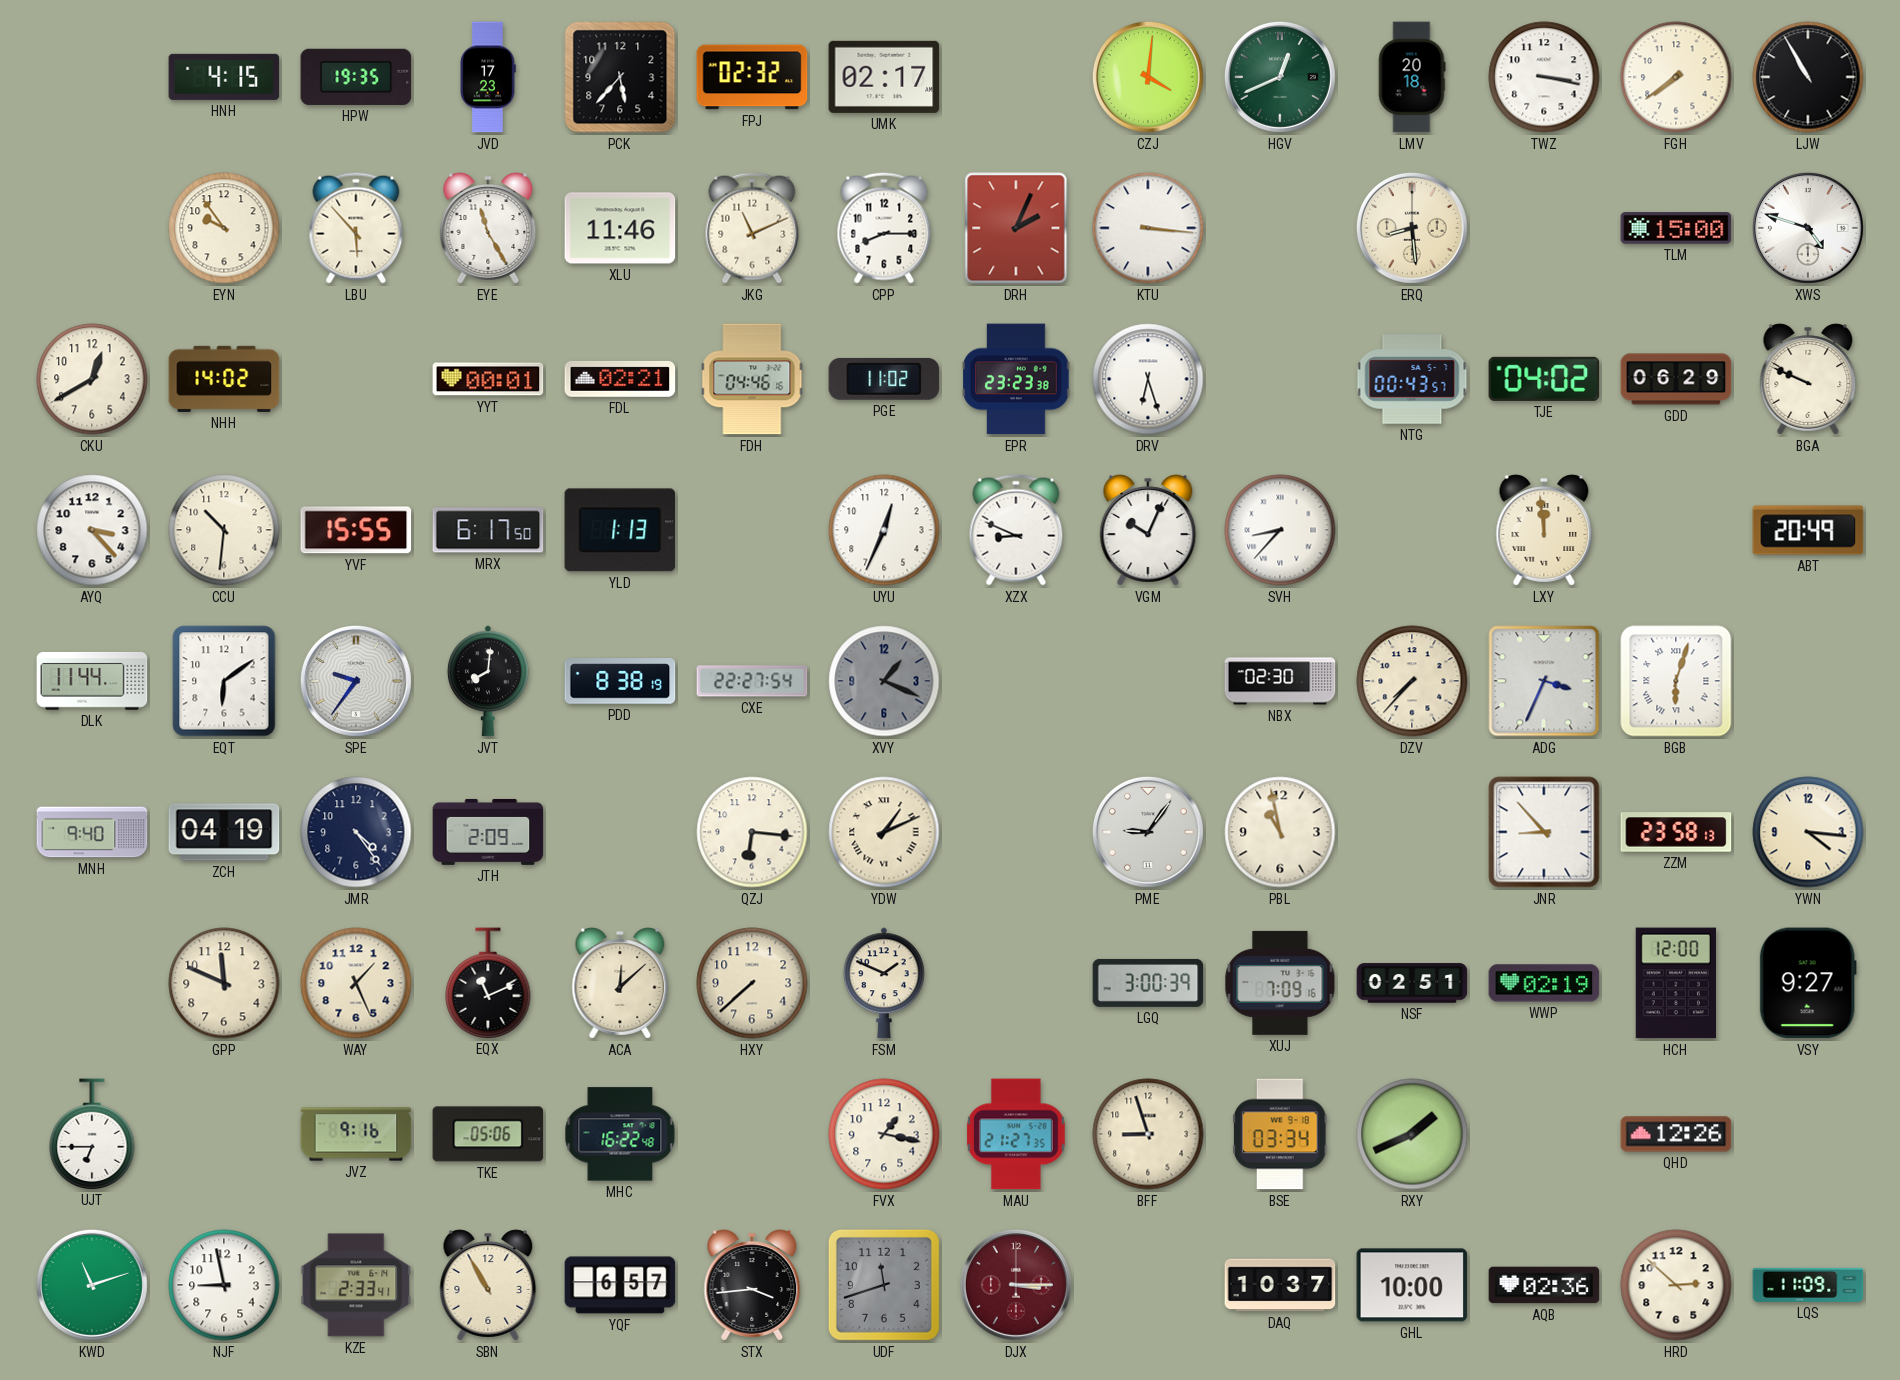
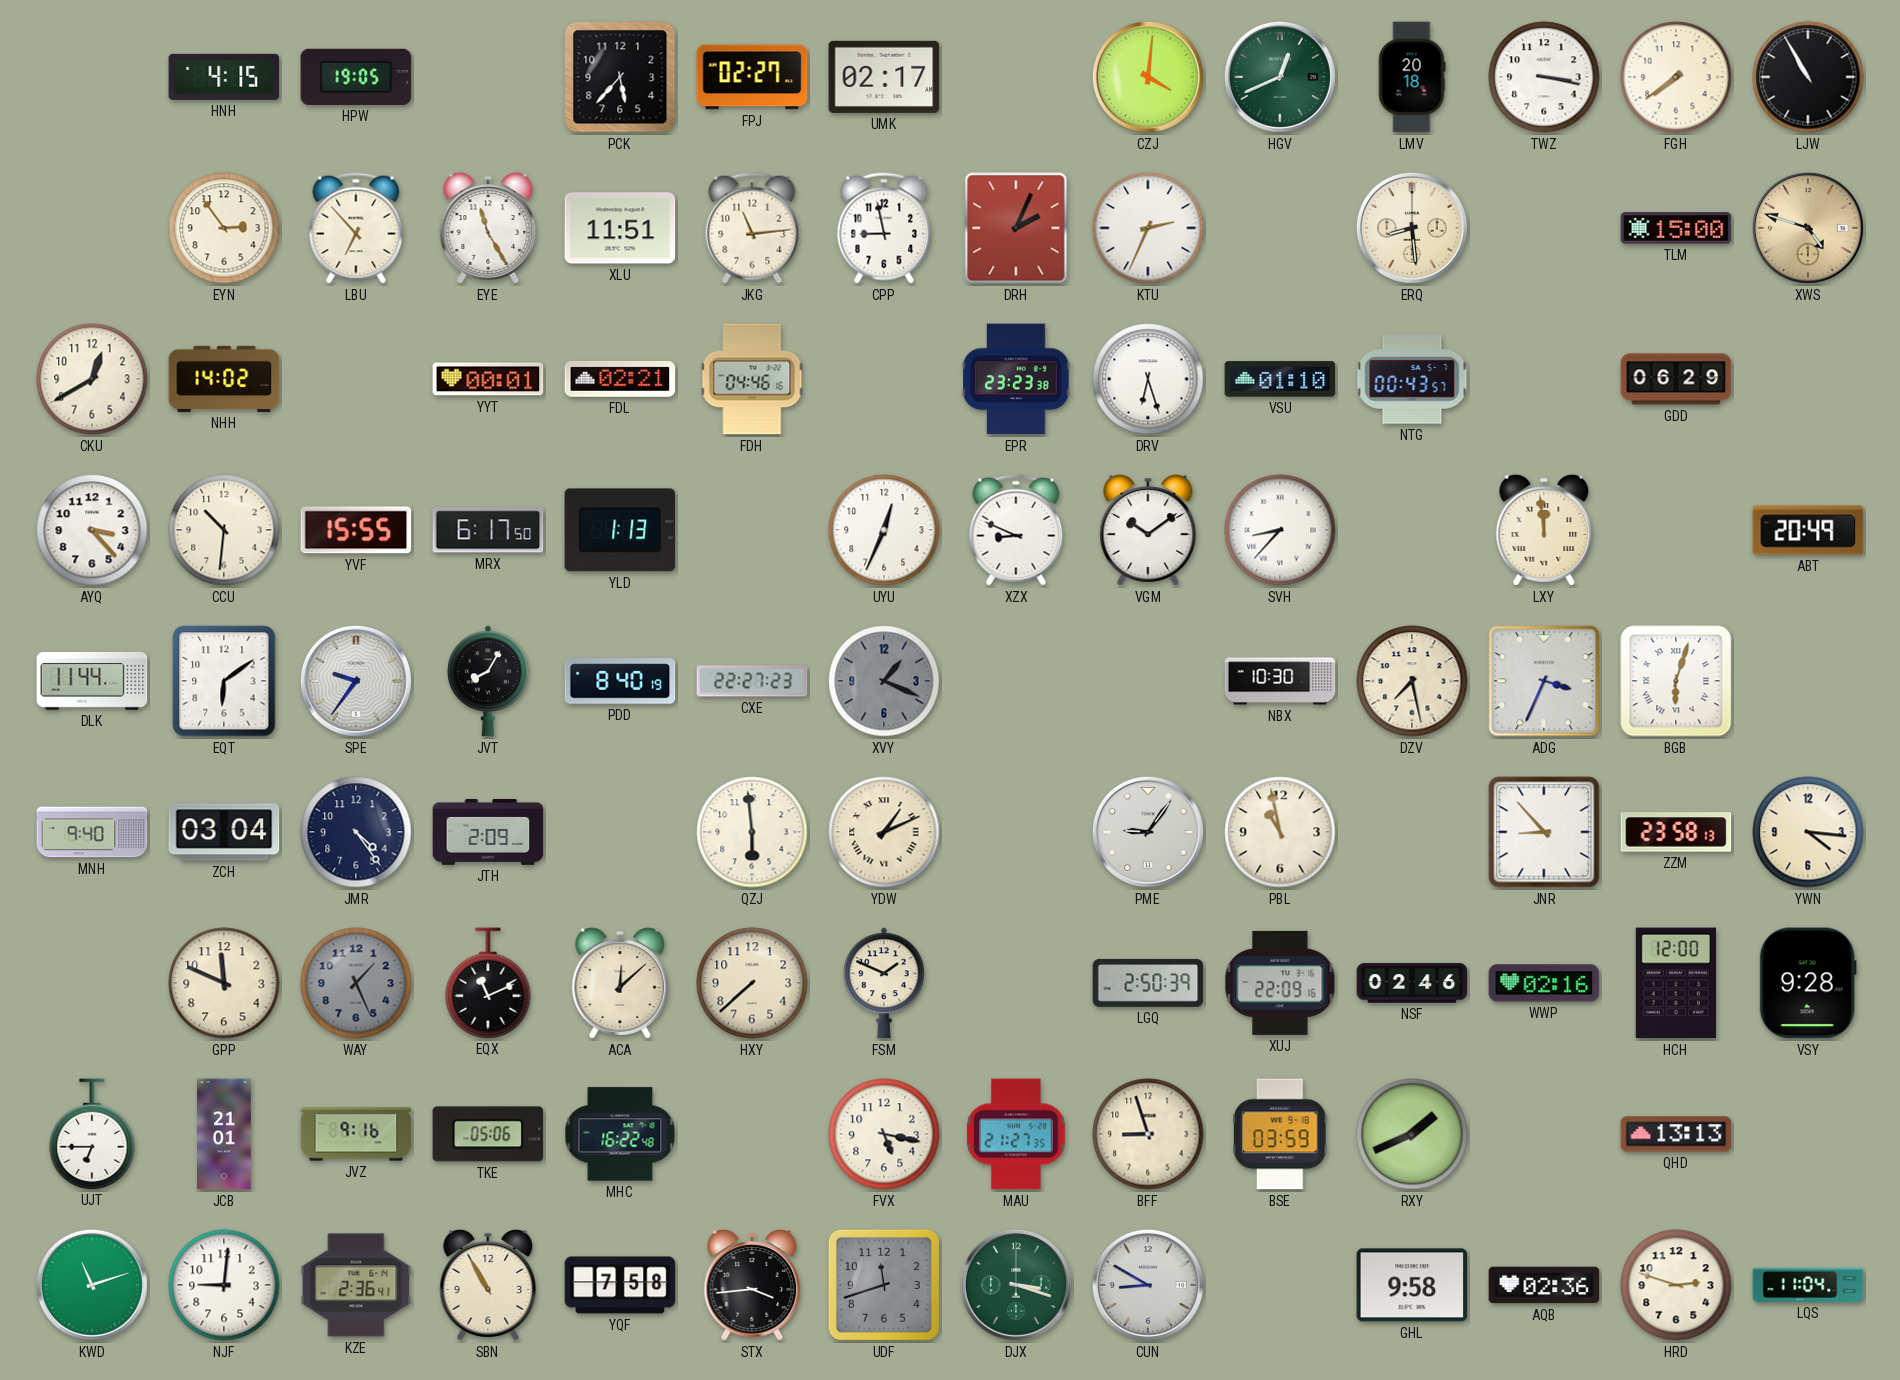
HPW: 19:35 -> 19:05
JVD: 17:23 -> none
FPJ: 02:32 -> 02:27
EYN: 9:54 -> 2:54
LBU: 5:53 -> 6:53
XLU: 11:46 -> 11:51
JKG: 11:11 -> 11:14
CPP: 8:15 -> 8:58
KTU: 3:16 -> 2:34
XWS dial: white -> champagne
PGE: 11:02 -> none
VSU: none -> 01:10
TJE: 04:02 -> none
BGA: 9:49 -> none
VGM: 10:04 -> 10:09
JVT: 8:01 -> 8:05
PDD: 8:38 -> 8:40
CXE: 22:27:54 -> 22:27:23
NBX: 02:30 -> 10:30
DZV: 7:37 -> 7:28
ZCH: 04:19 -> 03:04
QZJ: 6:16 -> 5:59
WAY dial: cream -> grey
LGQ: 3:00 -> 2:50
XUJ: 7:09 -> 22:09
NSF: 02:51 -> 02:46
WWP: 02:19 -> 02:16
VSY: 9:27 -> 9:28
JCB: none -> 21:01
FVX: 1:17 -> 5:17
BSE: 03:34 -> 03:59
QHD: 12:26 -> 13:13
NJF: 8:58 -> 9:01
KZE: 2:33 -> 2:36
YQF: 6:57 -> 7:58
DJX: 3:15 -> 3:18
DJX dial: burgundy -> green
CUN: none -> 8:50
DAQ: 10:37 -> none
GHL: 10:00 -> 9:58
HRD: 2:52 -> 2:48
LQS: 11:09 -> 11:04
